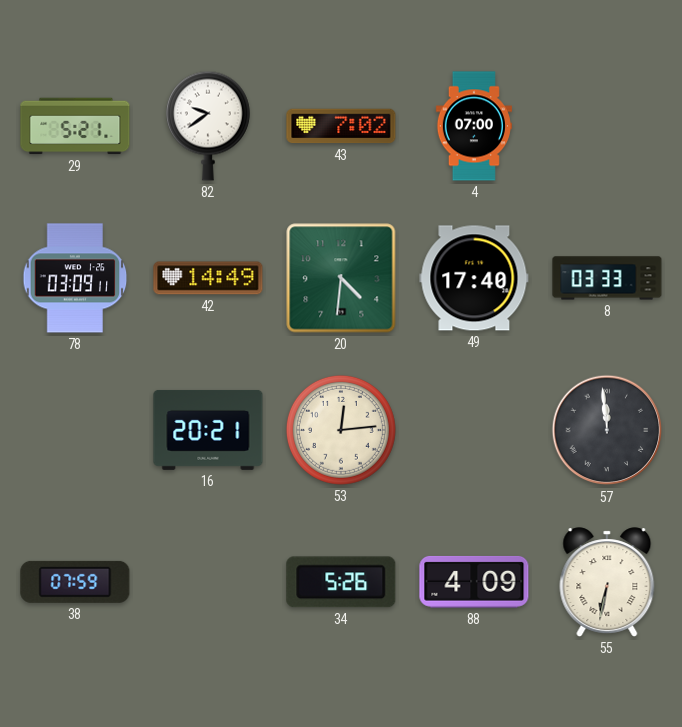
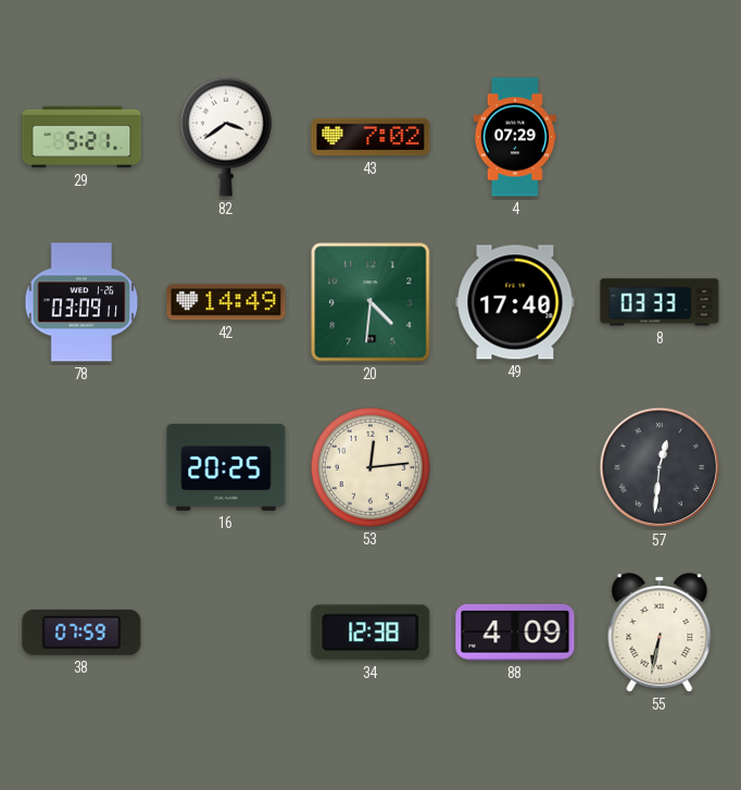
82: 9:39 -> 3:39
4: 07:00 -> 07:29
16: 20:21 -> 20:25
57: 11:59 -> 12:31
34: 5:26 -> 12:38
